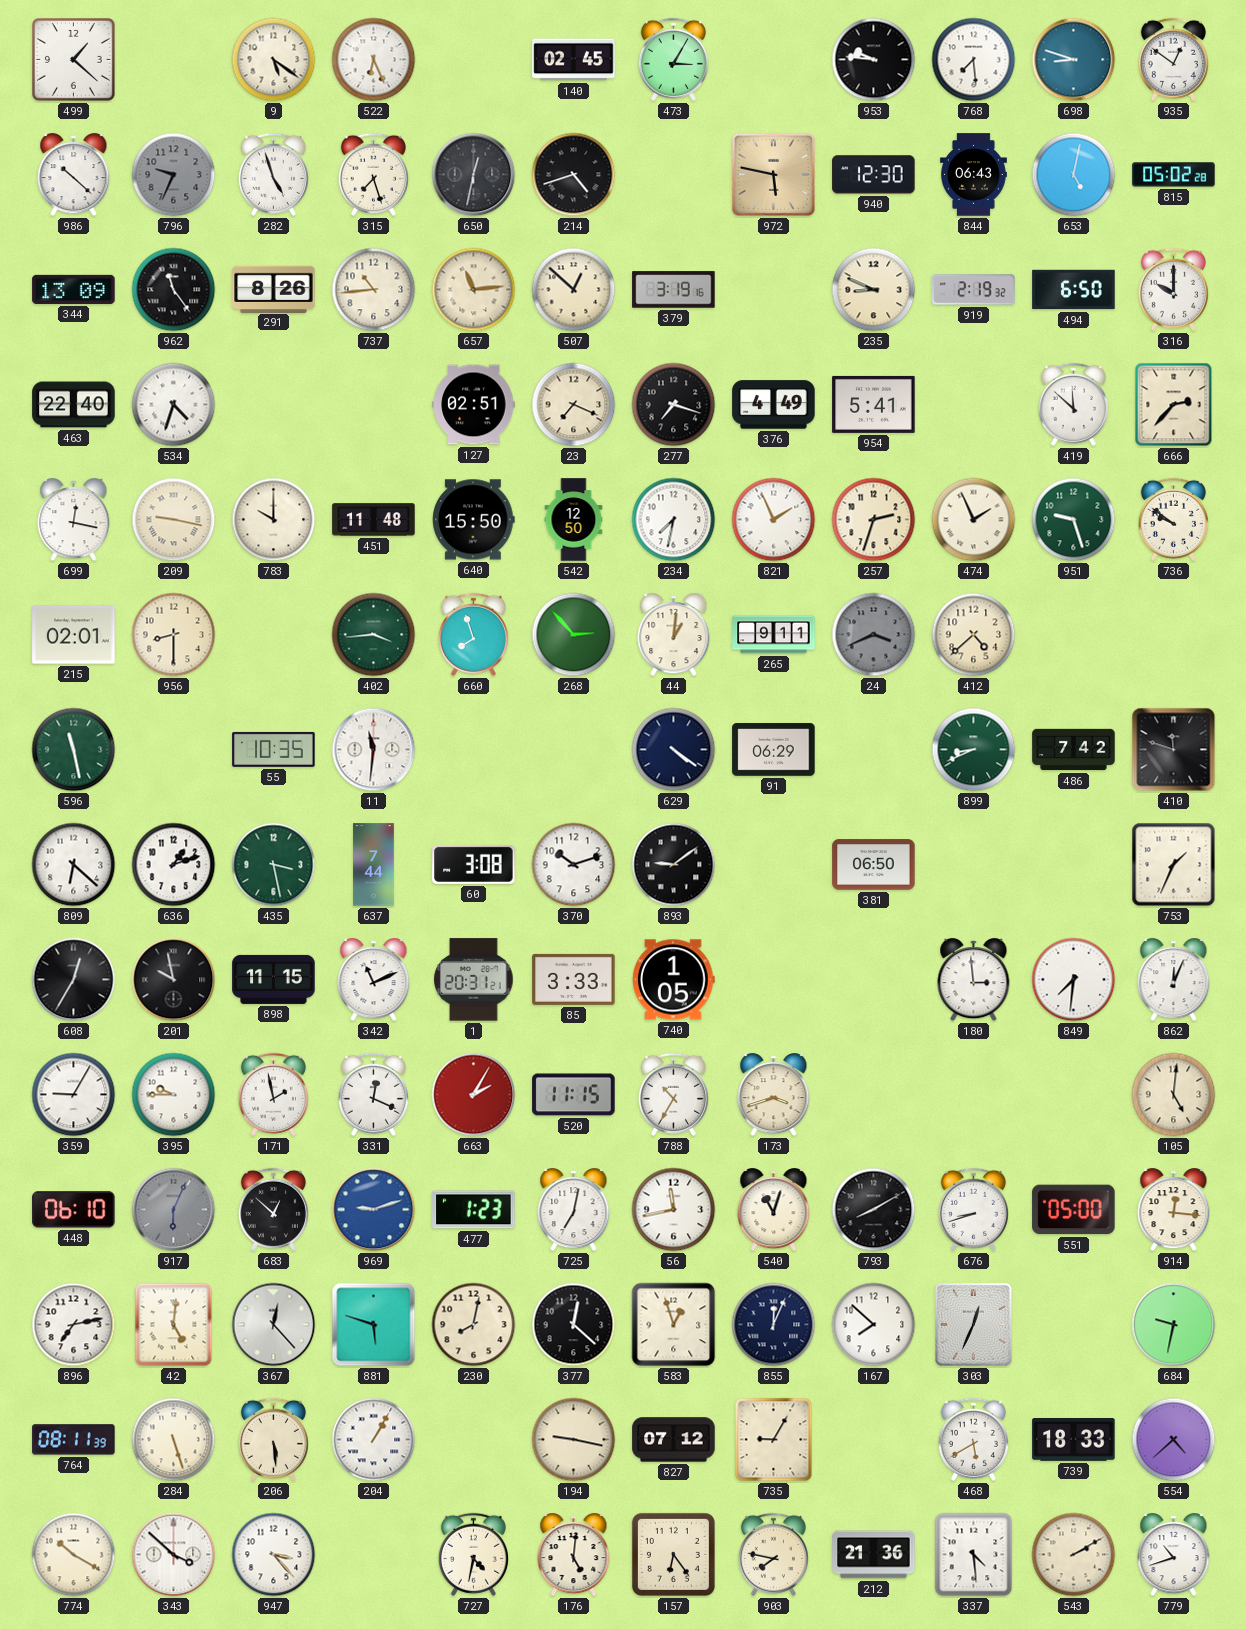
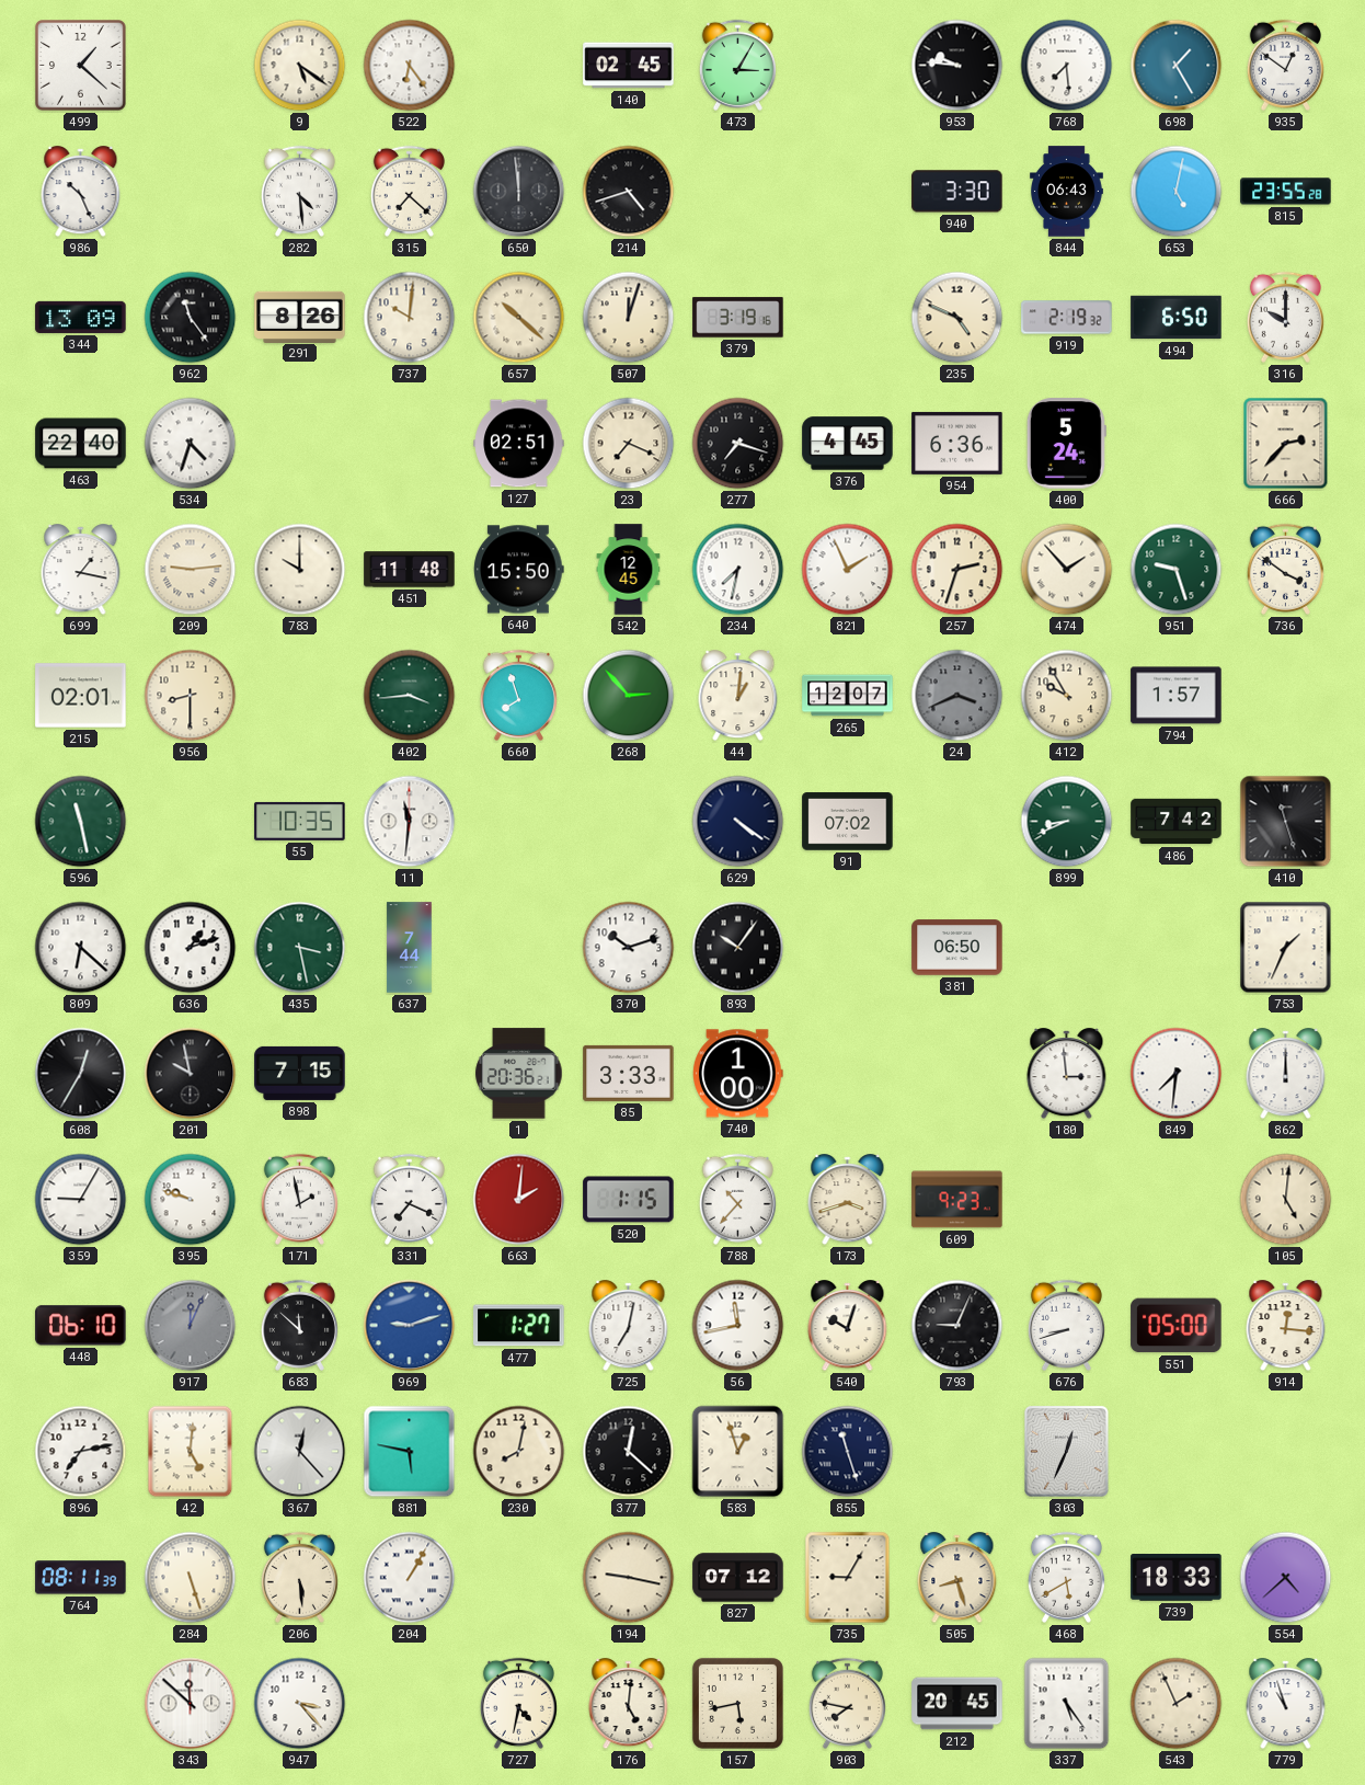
522: 6:26 -> 6:24
698: 8:48 -> 1:25
986: 10:22 -> 10:26
796: 9:34 -> none
282: 4:57 -> 4:29
315: 7:27 -> 7:22
650: 12:32 -> 11:59
972: 5:47 -> none
940: 12:30 -> 3:30
815: 05:02 -> 23:55
737: 10:44 -> 10:01
657: 11:14 -> 10:22
507: 12:52 -> 12:03
235: 8:49 -> 4:49
376: 4:49 -> 4:45
954: 5:41 -> 6:36
400: none -> 5:24
419: 11:52 -> none
699: 12:17 -> 1:17
209: 9:17 -> 9:14
542: 12:50 -> 12:45
474: 1:56 -> 1:53
736: 9:51 -> 3:51
265: 9:11 -> 12:07
412: 4:38 -> 9:55
794: none -> 1:57
91: 06:29 -> 07:02
410: 11:48 -> 11:27
60: 3:08 -> none
893: 9:09 -> 10:06
898: 11:15 -> 7:15
342: 11:11 -> none
1: 20:31 -> 20:36
740: 1:05 -> 1:00
862: 12:04 -> 12:00
395: 9:45 -> 9:48
331: 12:19 -> 7:19
663: 2:05 -> 2:01
520: 11:15 -> 1:15
788: 10:35 -> 10:37
609: none -> 9:23
917: 6:04 -> 12:04
683: 12:52 -> 11:52
477: 1:23 -> 1:27
540: 11:03 -> 10:03
793: 8:10 -> 9:04
881: 5:48 -> 5:47
855: 12:04 -> 11:27
167: 7:52 -> none
684: 9:32 -> none
505: none -> 8:27
774: 10:20 -> none
343: 3:52 -> 11:52
157: 6:24 -> 5:43
212: 21:36 -> 20:45
337: 4:29 -> 5:24
543: 2:10 -> 1:56
779: 10:42 -> 10:57
